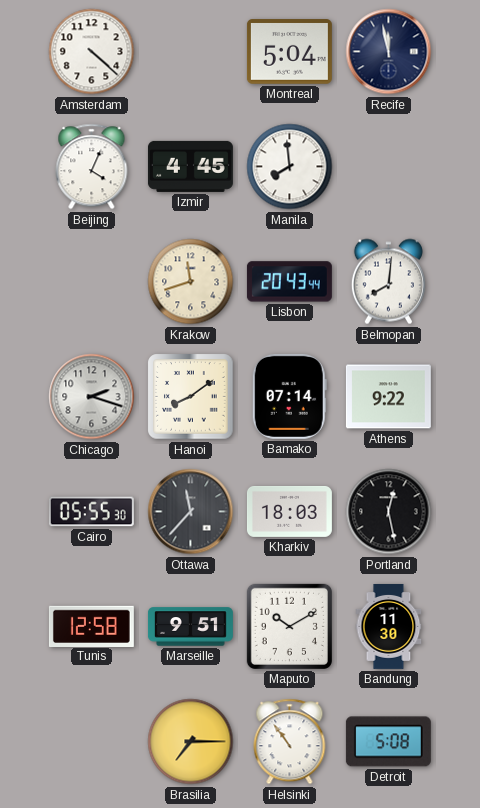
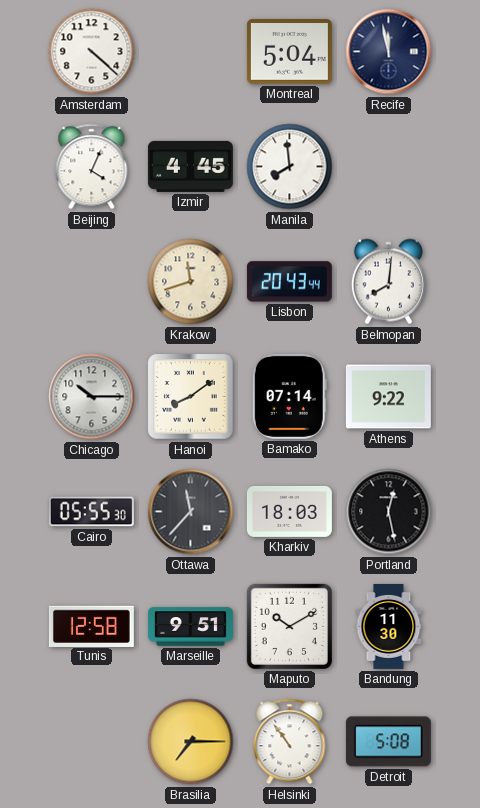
Chicago: 2:18 -> 10:15
